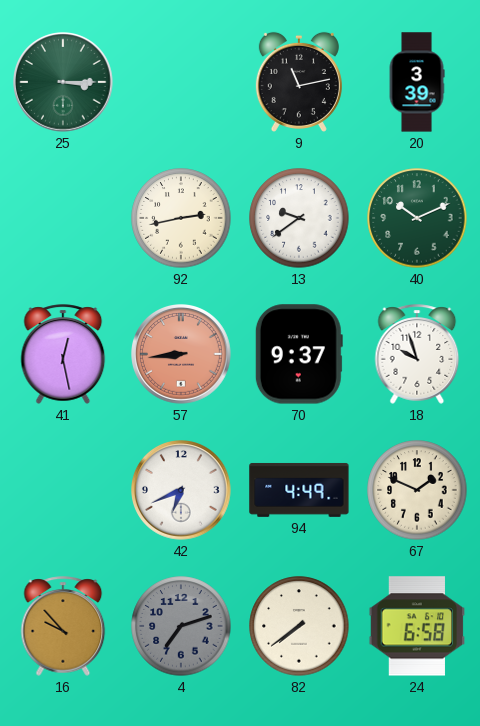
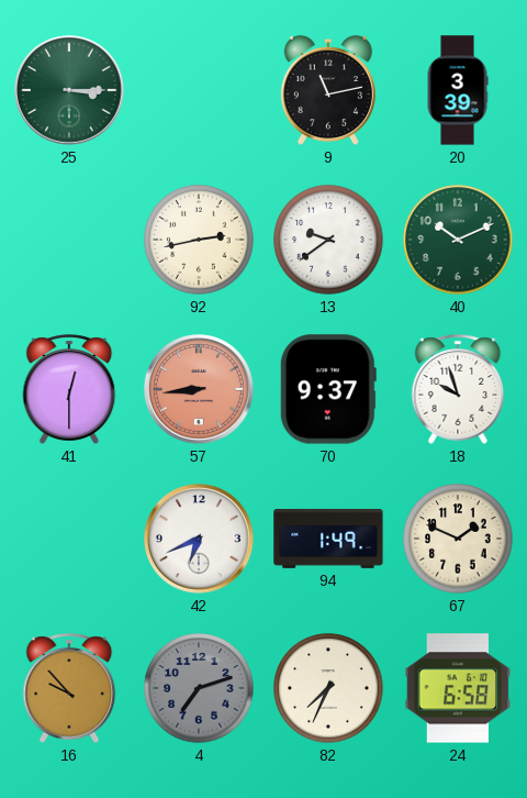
41: 12:28 -> 12:30
94: 4:49 -> 1:49
82: 7:39 -> 7:34
